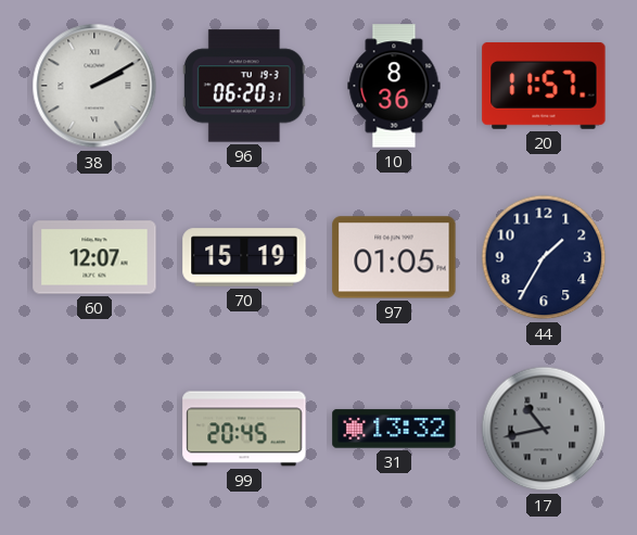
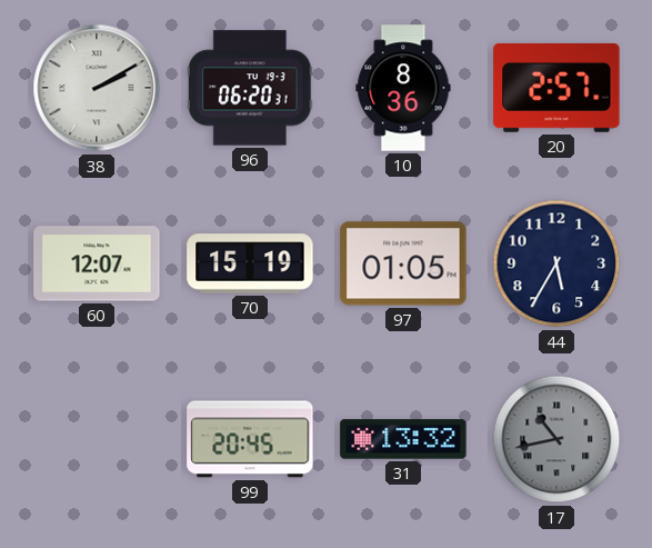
20: 11:57 -> 2:57
44: 1:35 -> 5:35
